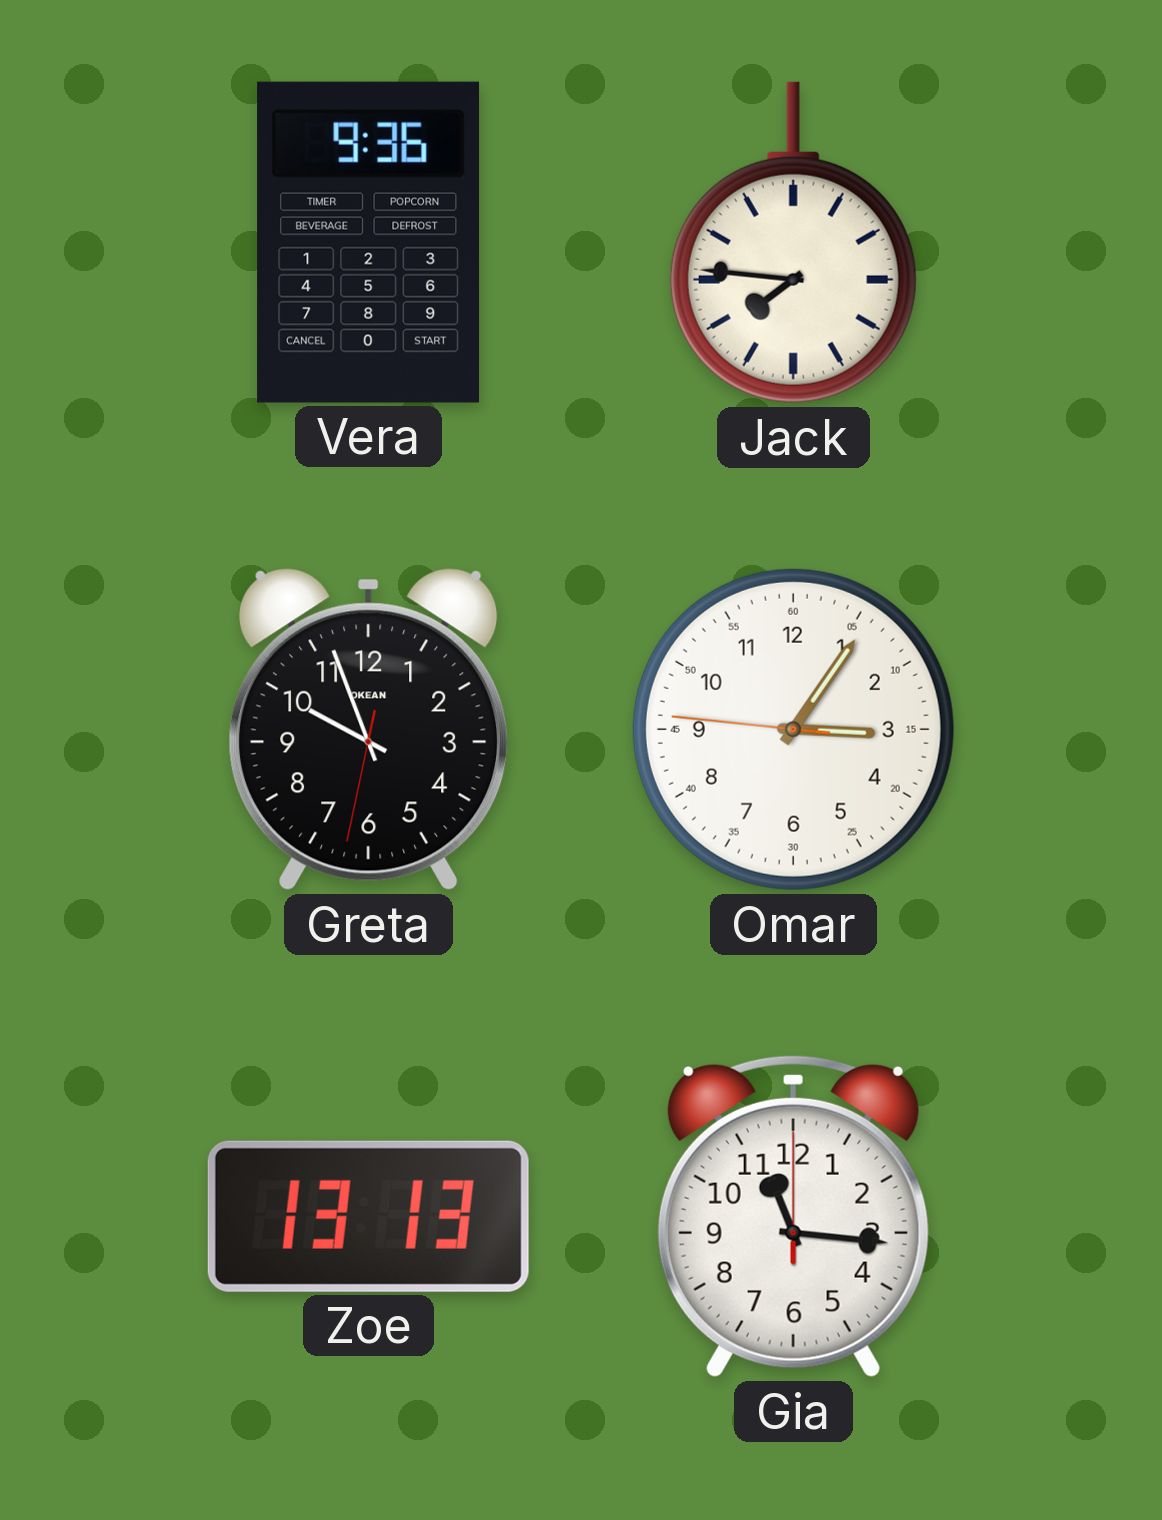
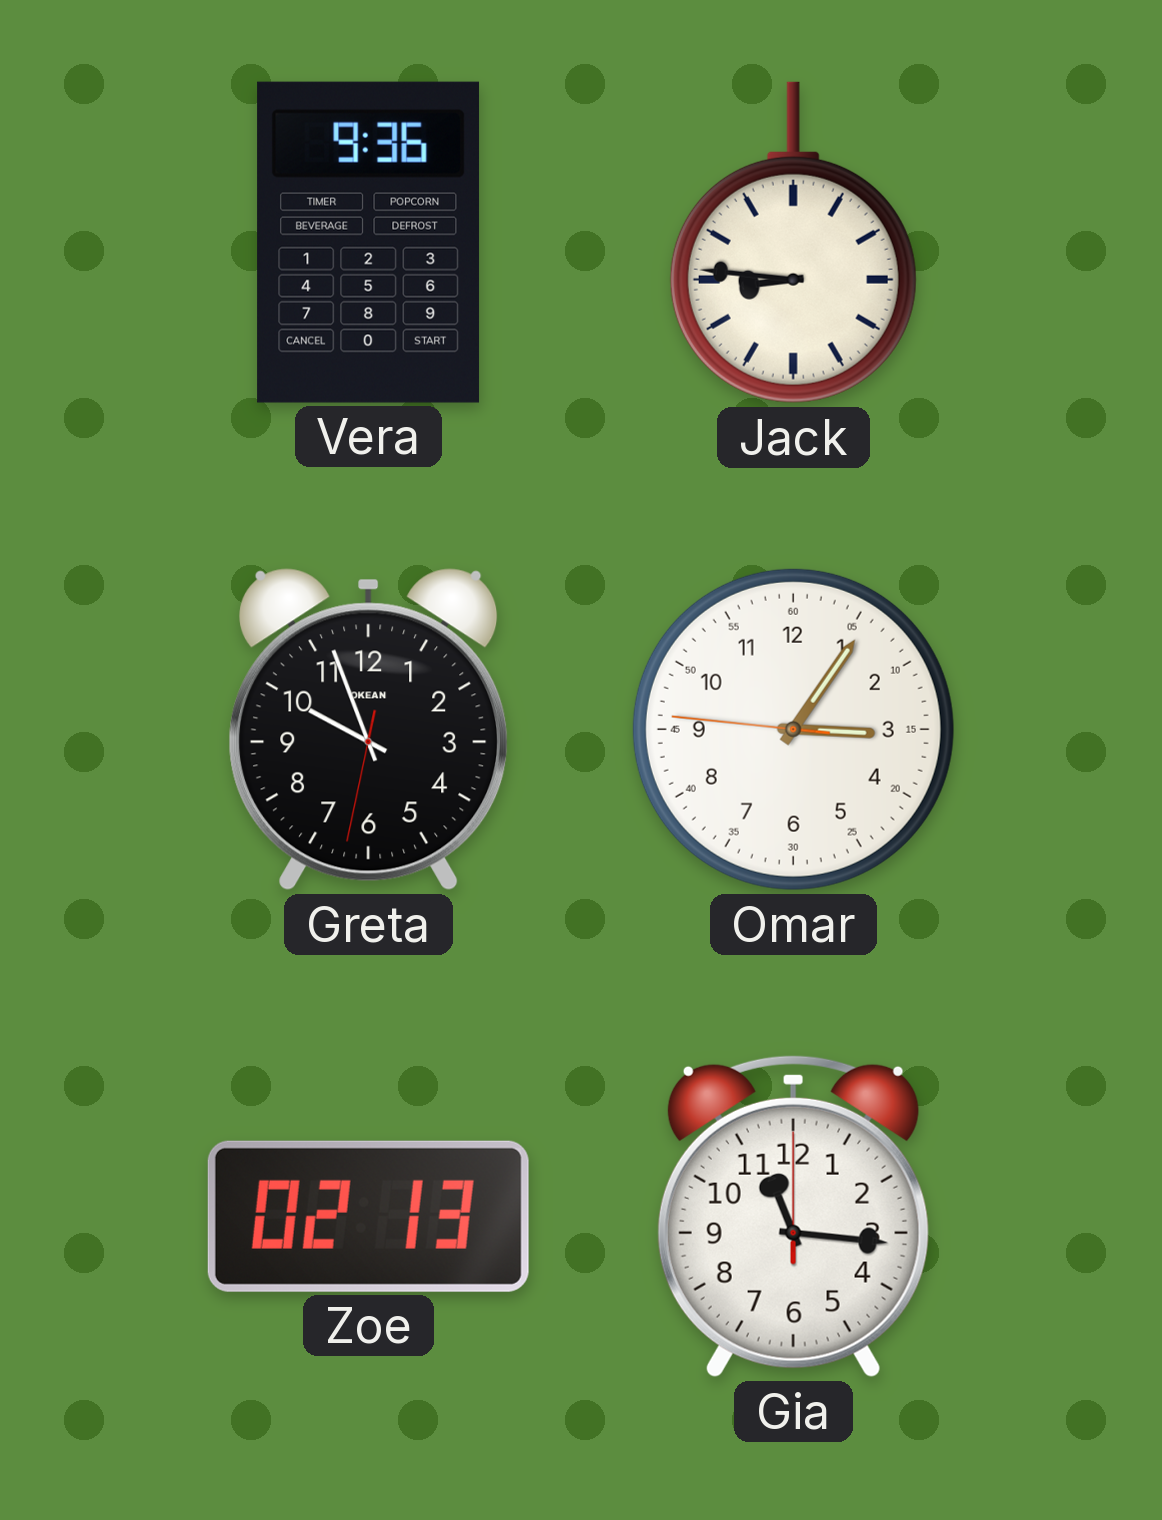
Jack: 7:46 -> 8:46
Zoe: 13:13 -> 02:13
